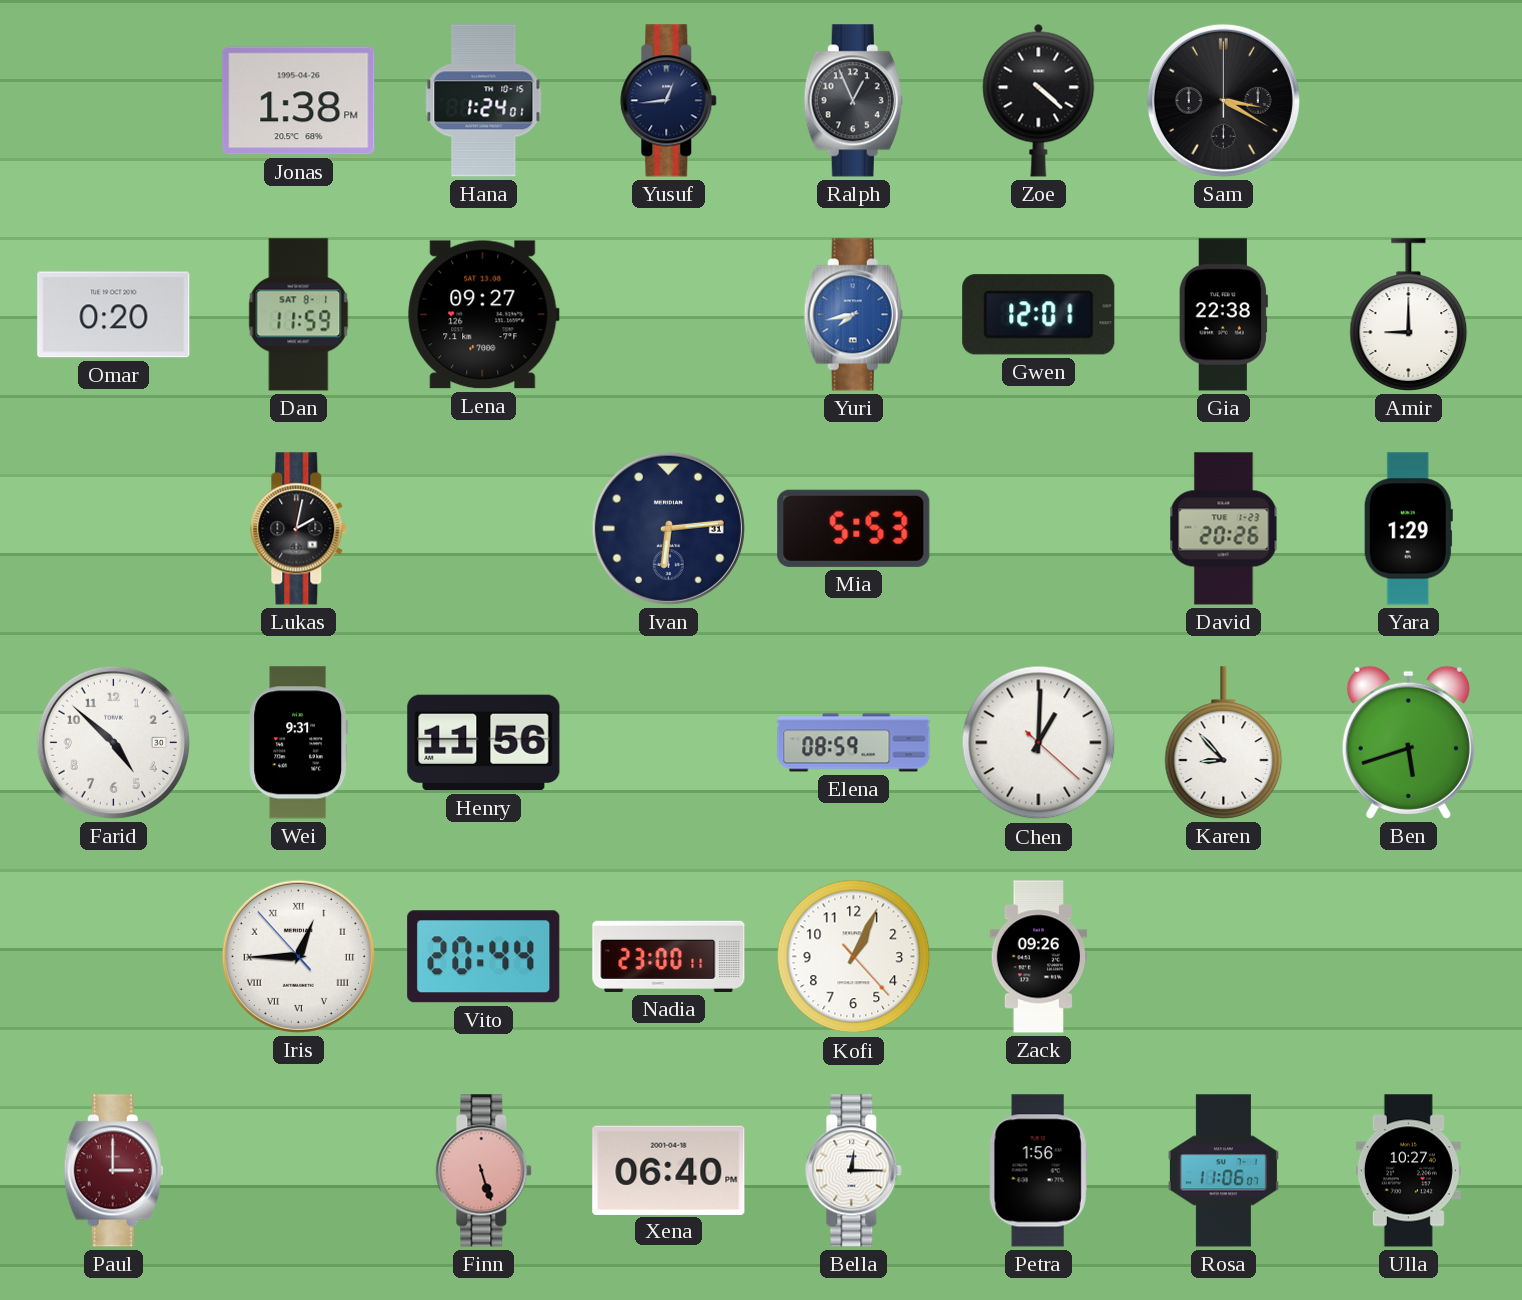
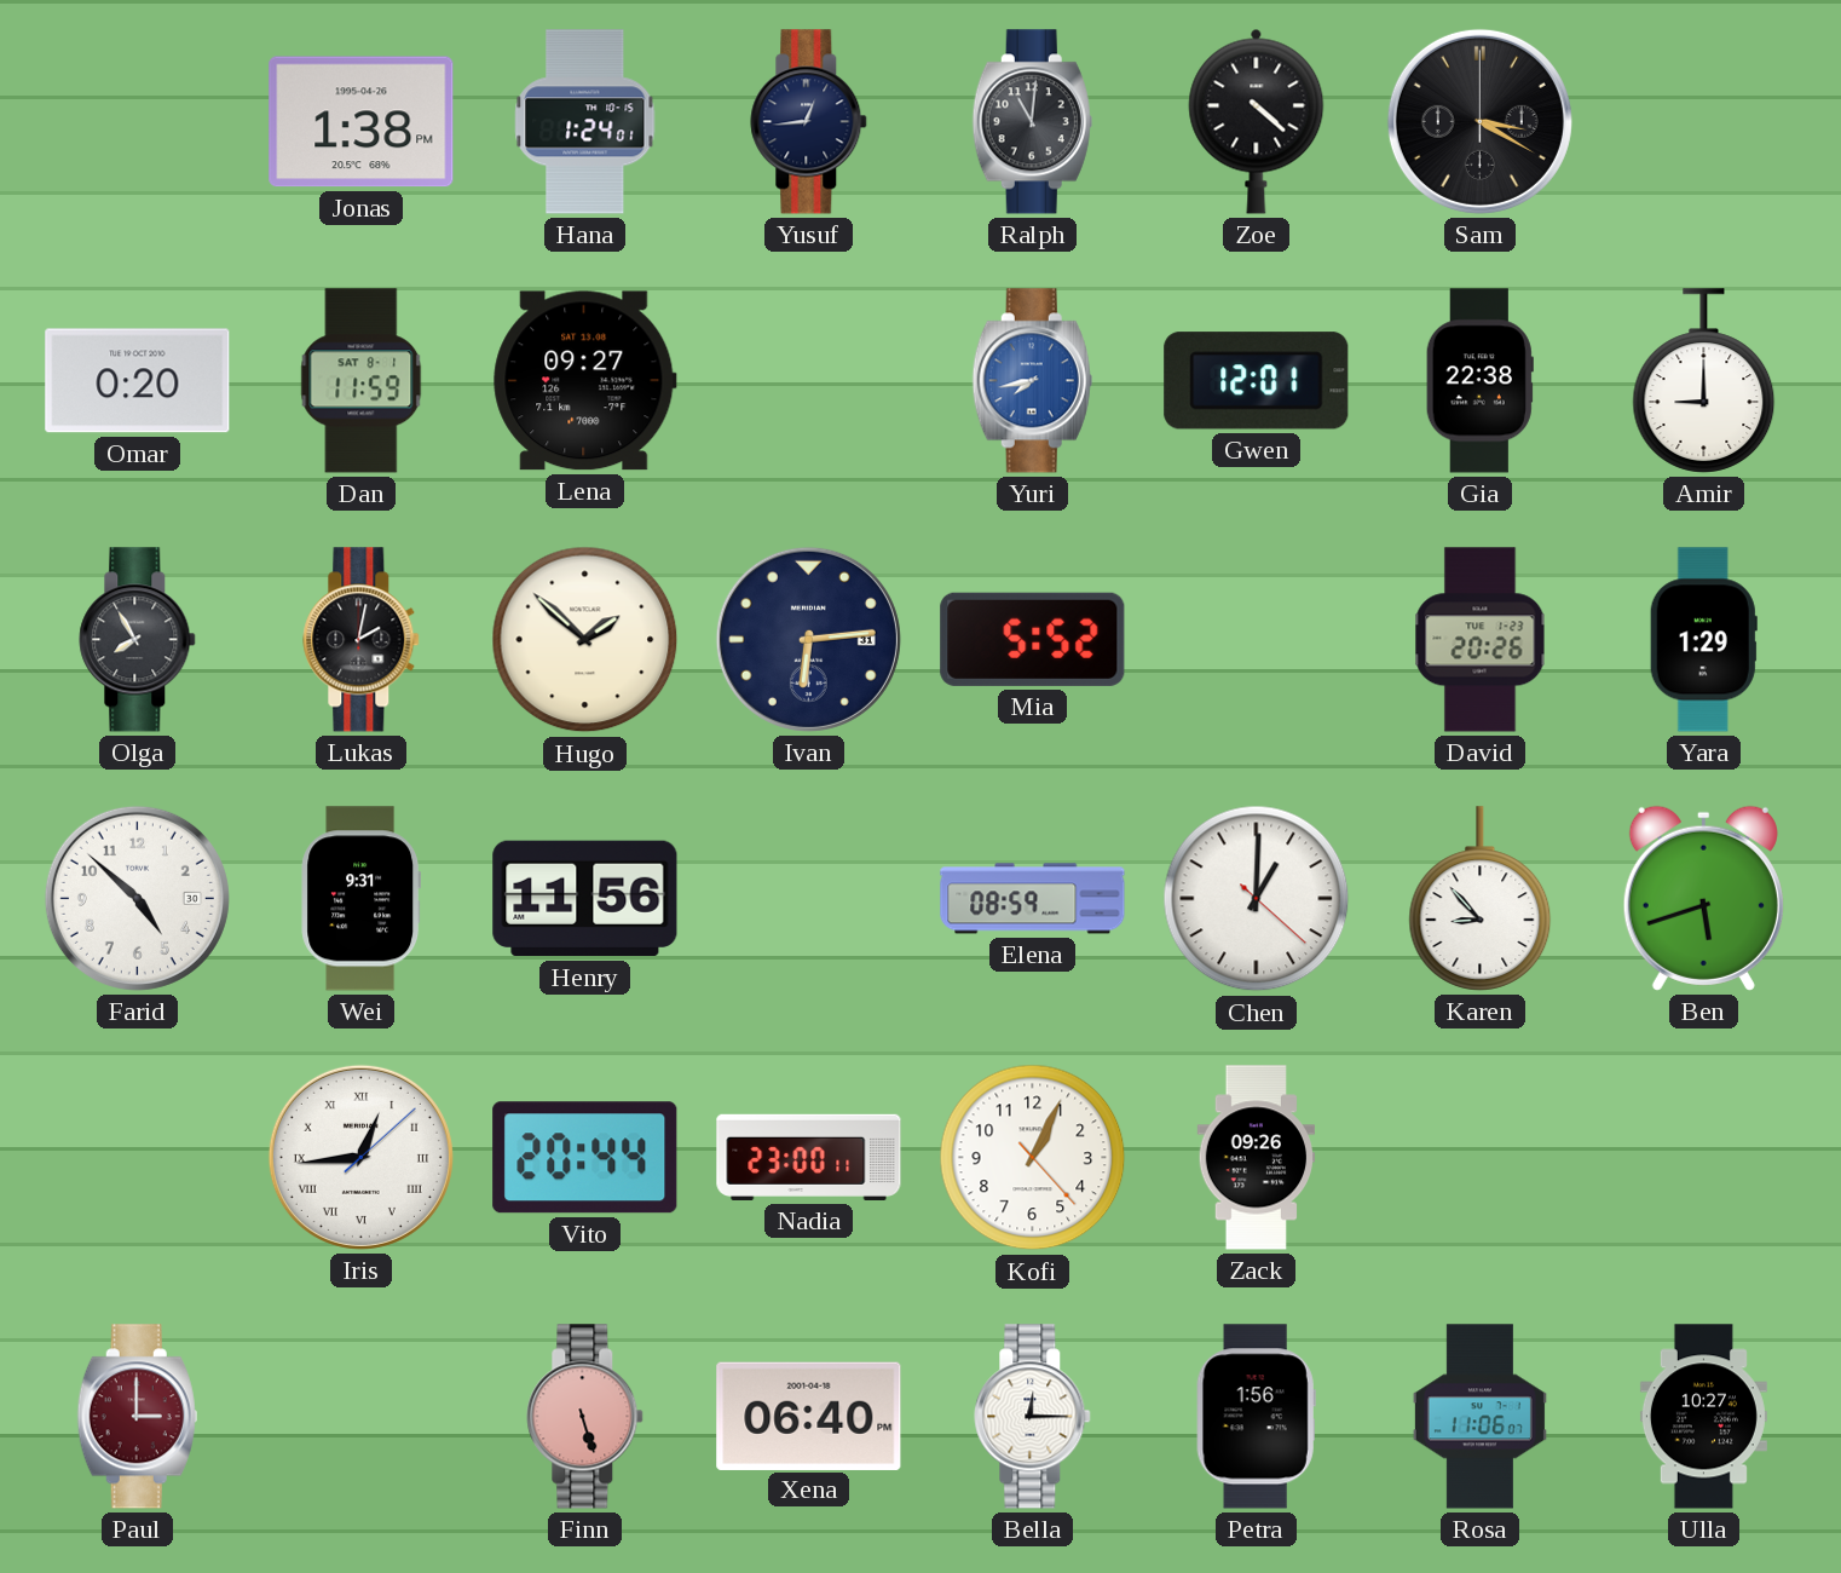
Ralph: 12:56 -> 11:01
Olga: none -> 7:55
Hugo: none -> 1:52
Mia: 5:53 -> 5:52
Iris: 12:44:53 -> 12:44:08
